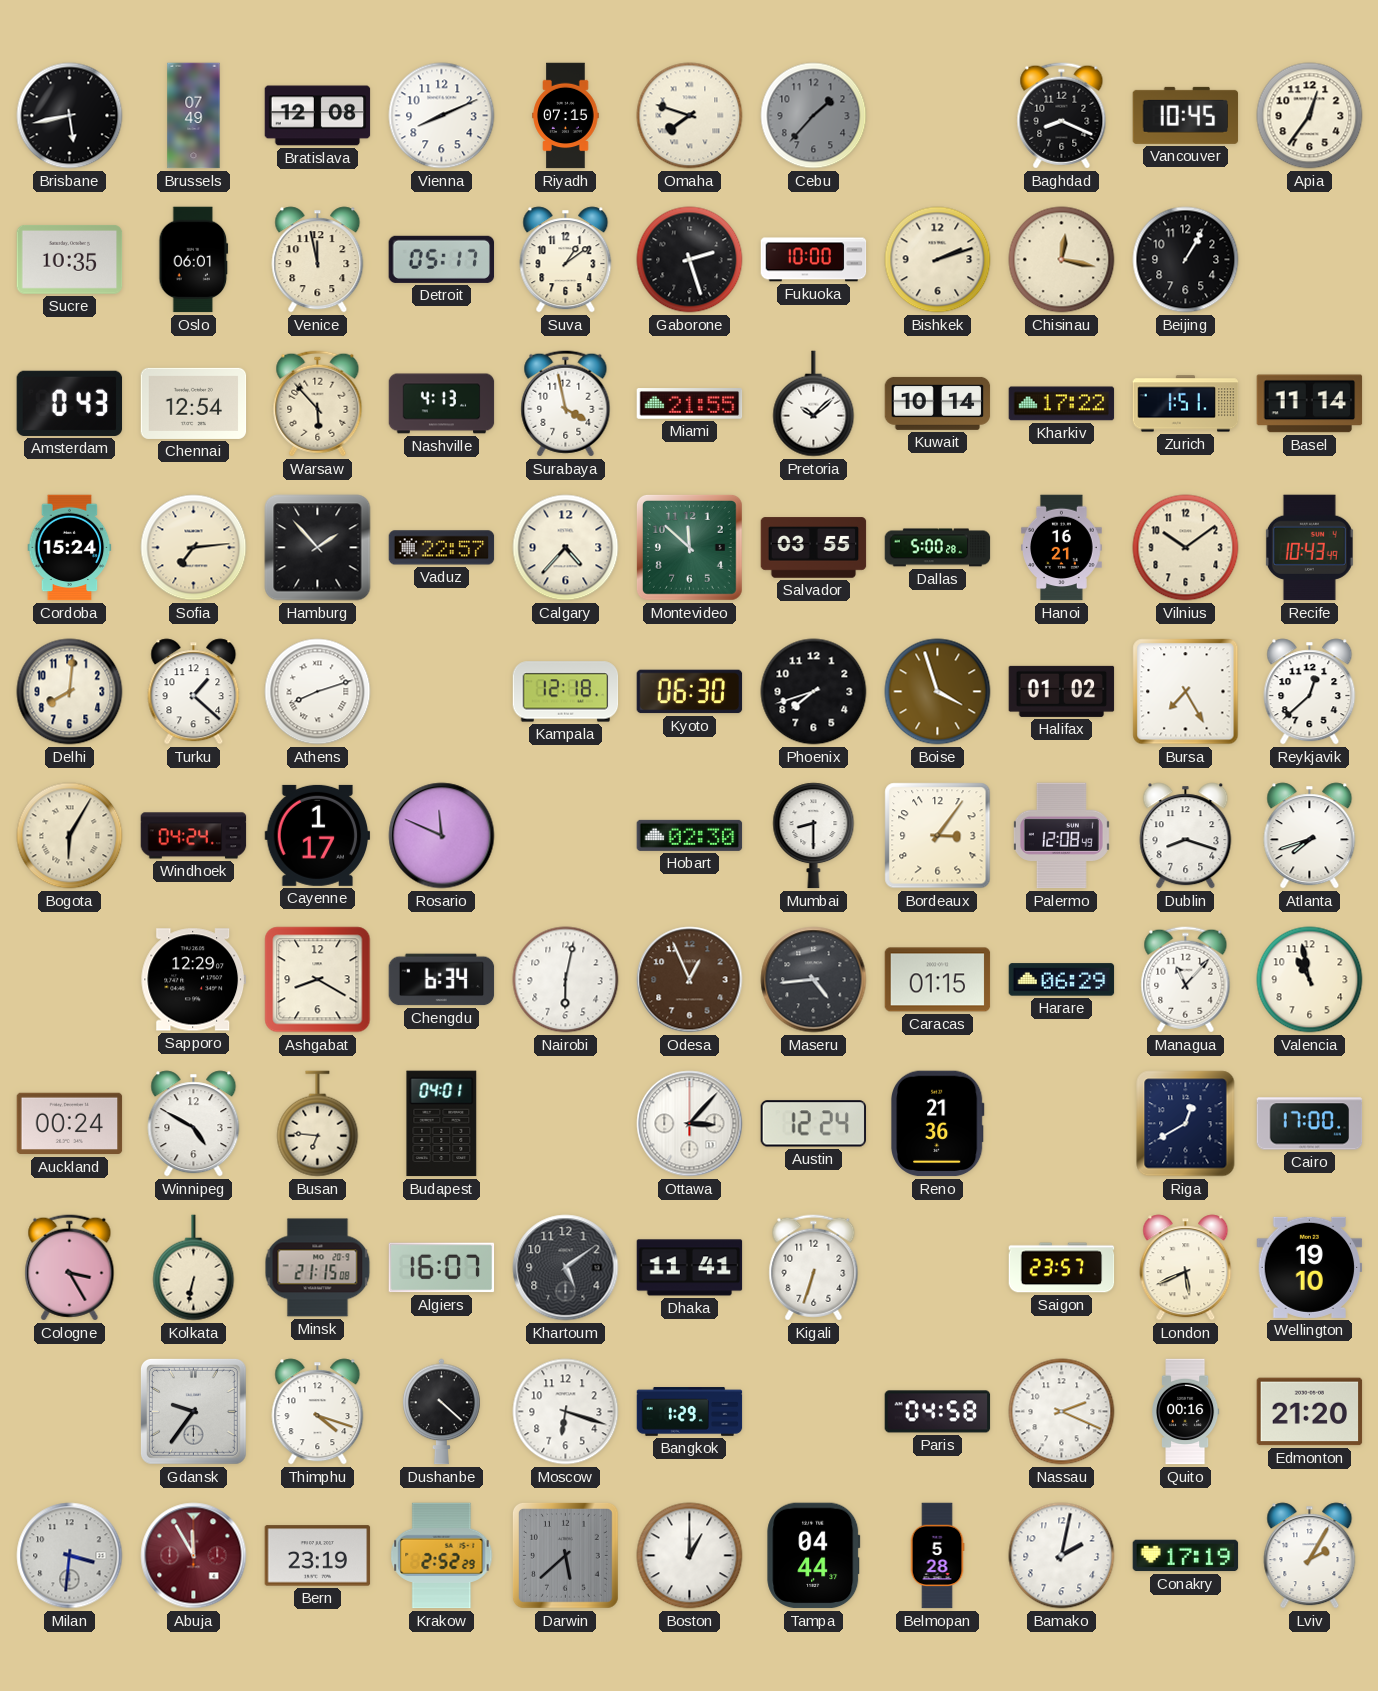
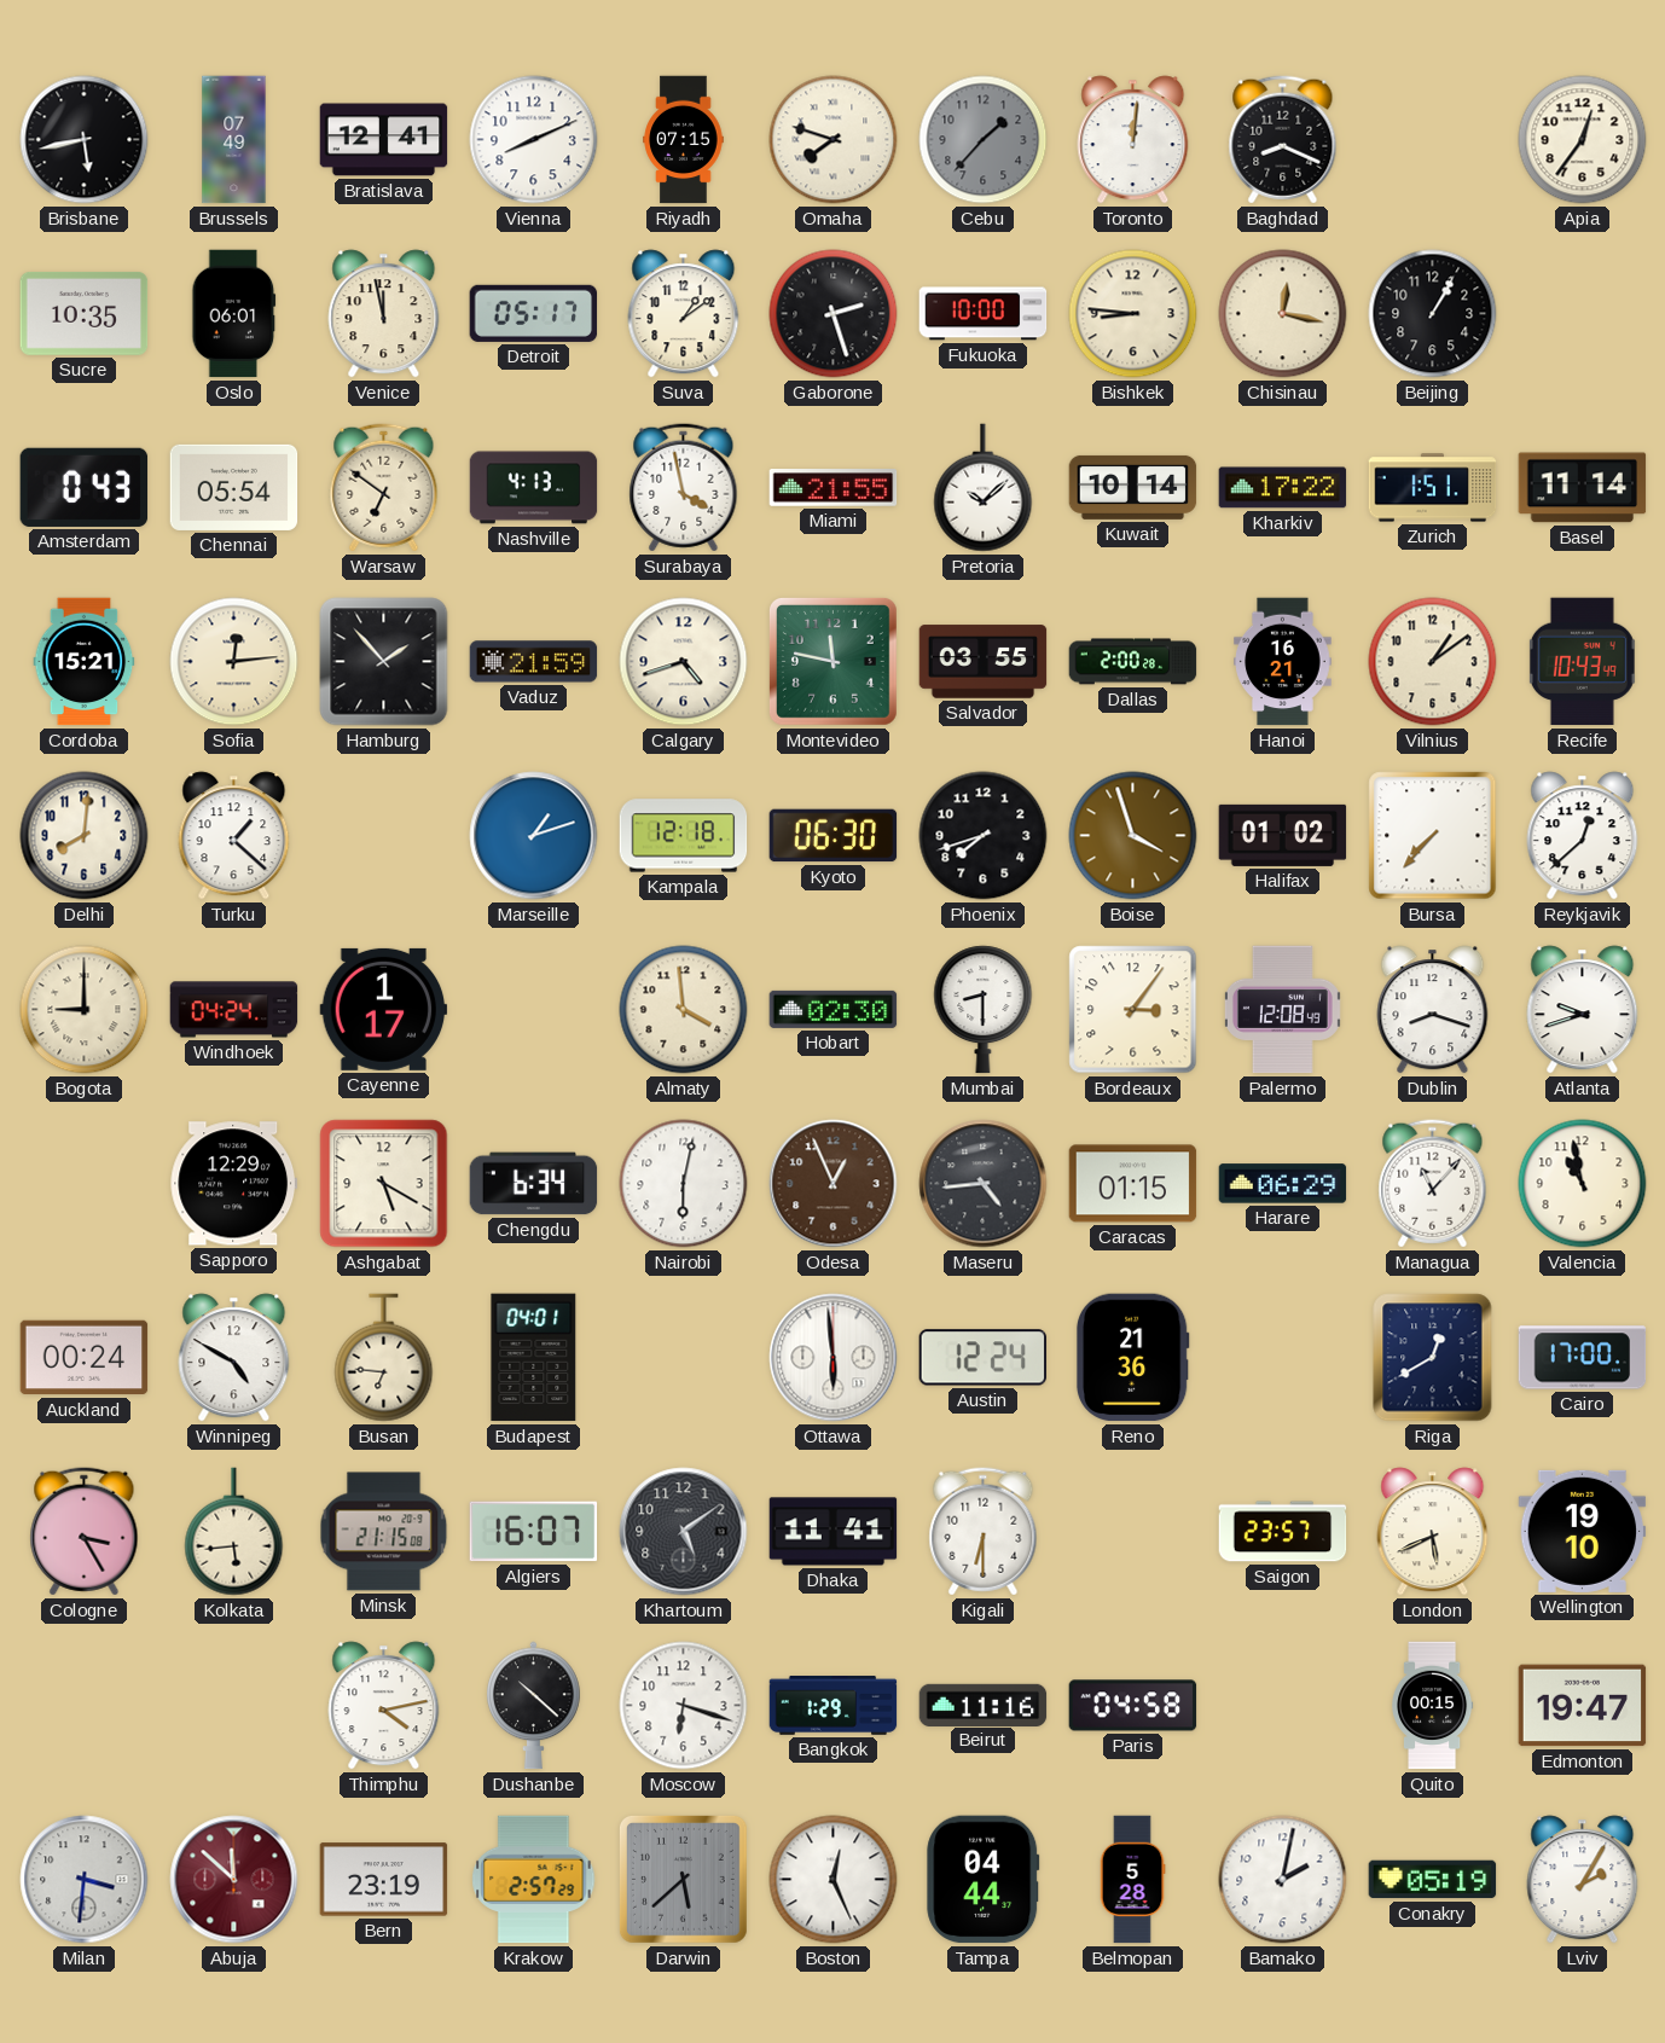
Bratislava: 12:08 -> 12:41
Toronto: none -> 12:01
Vancouver: 10:45 -> none
Bishkek: 2:12 -> 8:46
Chennai: 12:54 -> 05:54
Warsaw: 5:53 -> 6:51
Cordoba: 15:24 -> 15:21
Sofia: 7:14 -> 12:14
Vaduz: 22:57 -> 21:59
Calgary: 4:37 -> 4:42
Montevideo: 11:52 -> 11:47
Dallas: 5:00 -> 2:00
Vilnius: 10:09 -> 1:09
Athens: 8:12 -> none
Marseille: none -> 1:12
Bursa: 7:25 -> 7:37
Bogota: 6:05 -> 9:00
Rosario: 11:49 -> none
Almaty: none -> 3:59
Atlanta: 7:42 -> 9:42
Ashgabat: 8:20 -> 5:20
Ottawa: 3:07 -> 5:59
Kolkata: 6:32 -> 5:44
Kigali: 6:33 -> 6:30
Gdansk: 9:36 -> none
Thimphu: 4:18 -> 4:13
Dushanbe: 4:22 -> 10:22
Beirut: none -> 11:16
Nassau: 2:19 -> none
Quito: 00:16 -> 00:15
Edmonton: 21:20 -> 19:47
Abuja: 11:55 -> 11:52
Krakow: 2:52 -> 2:57
Boston: 1:00 -> 12:26
Conakry: 17:19 -> 05:19
